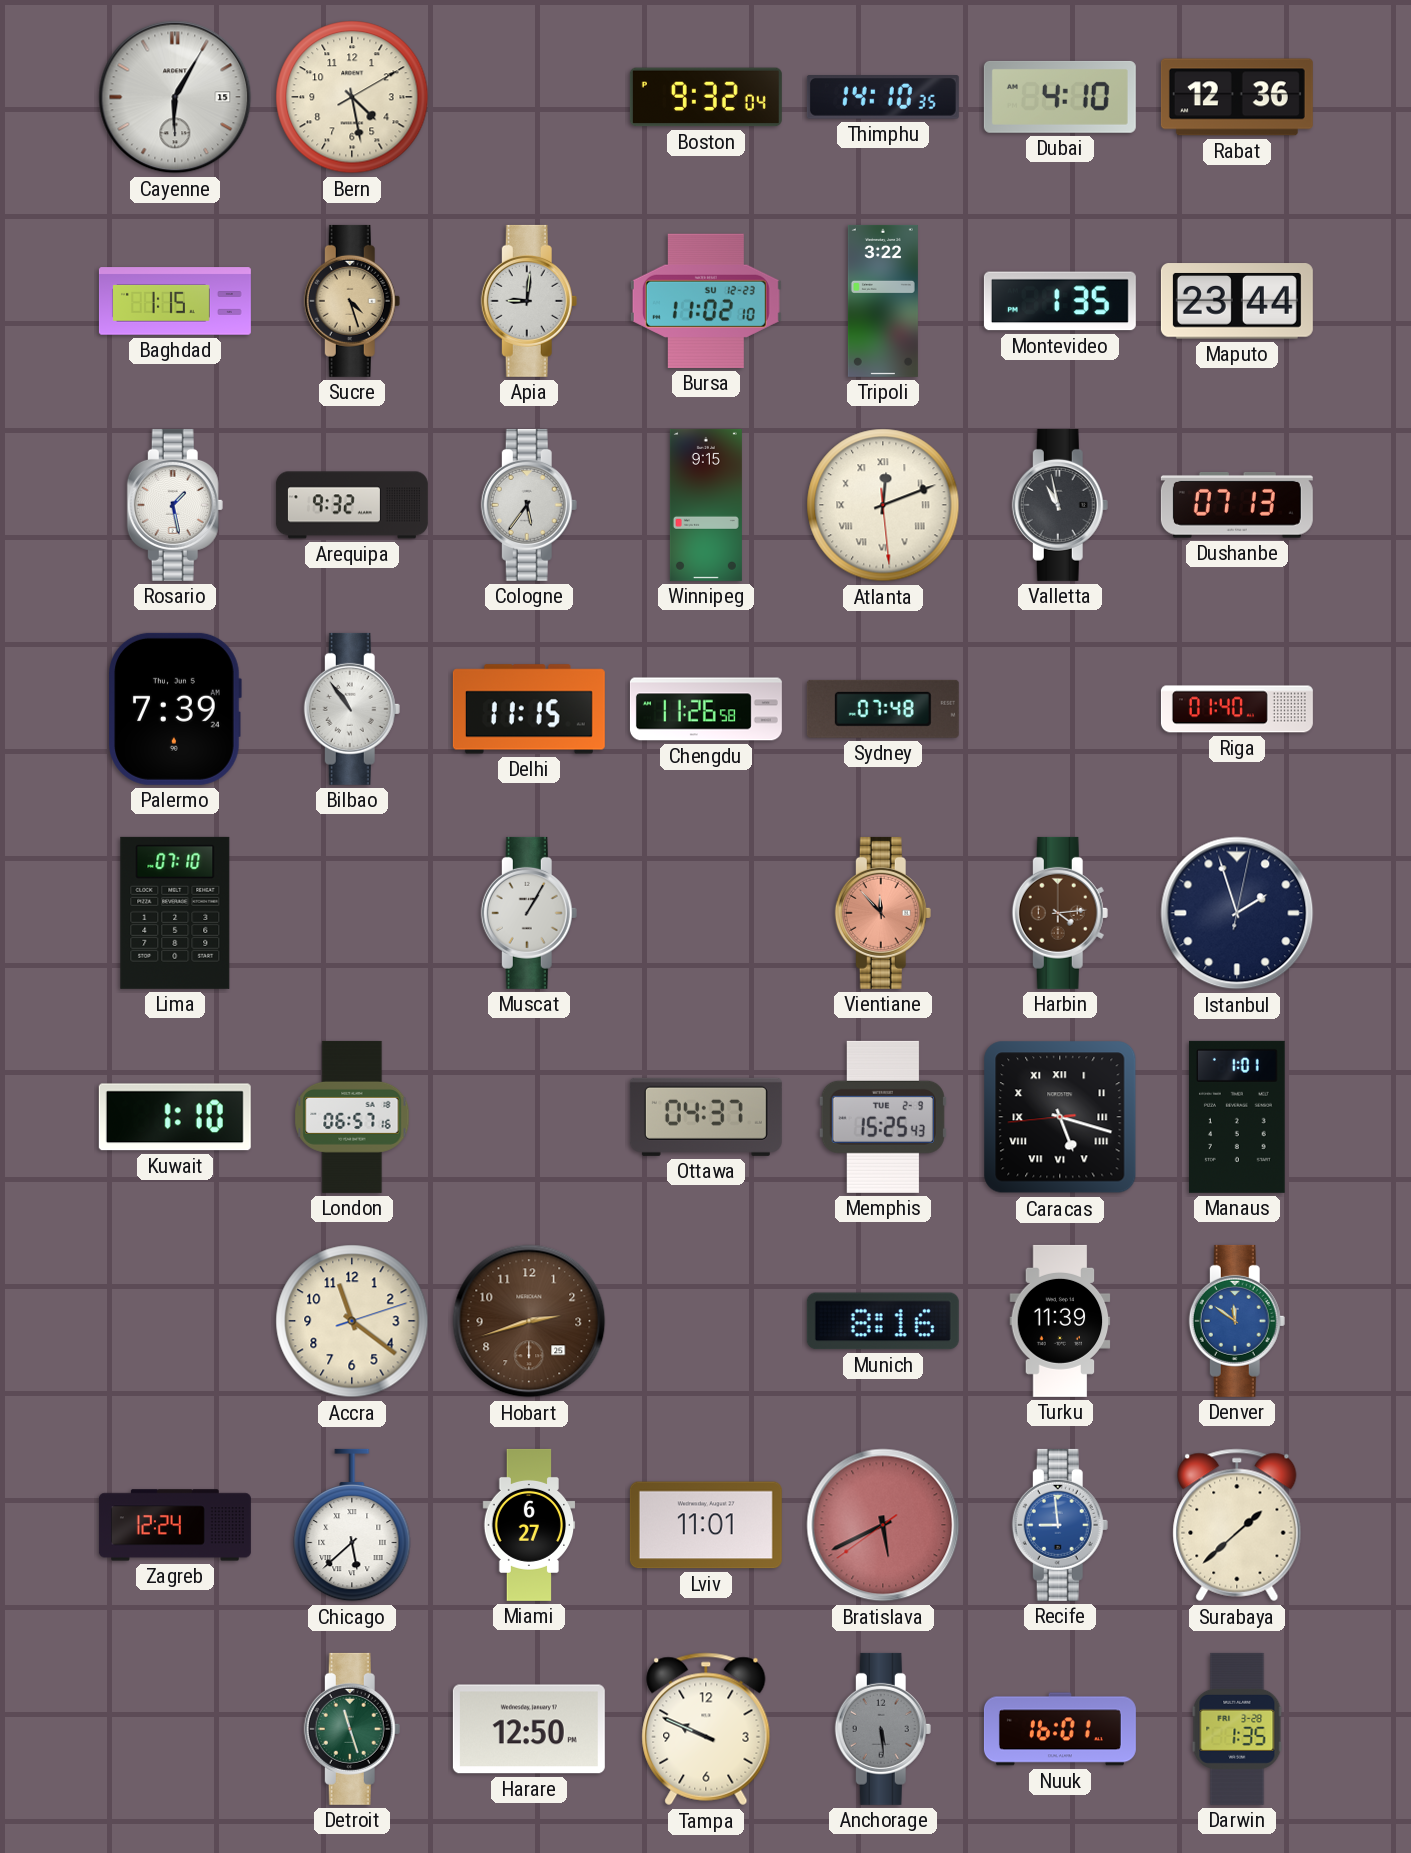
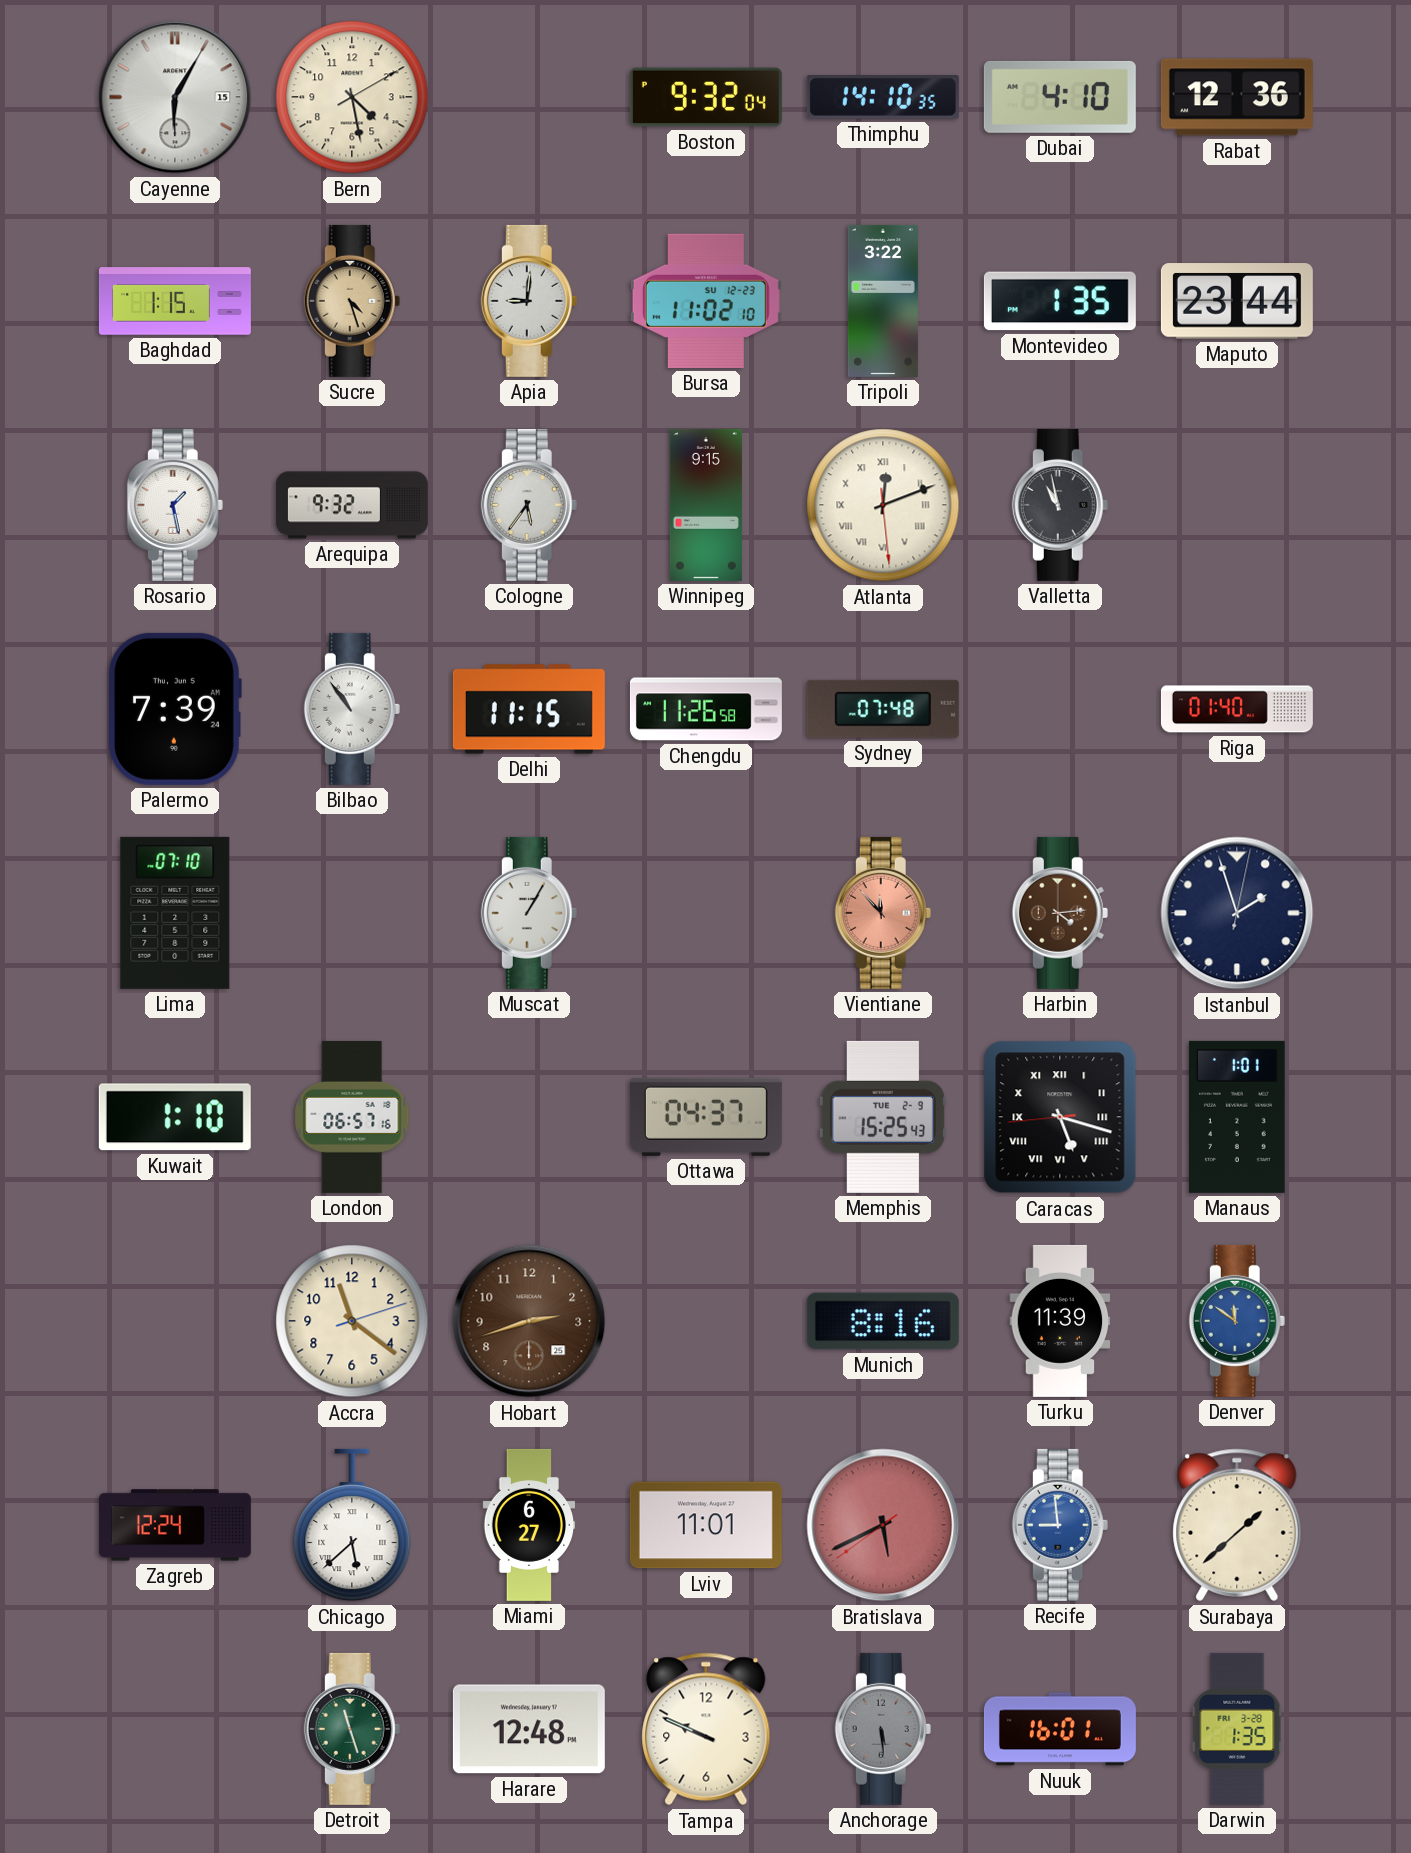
Dushanbe: 07:13 -> none
Harare: 12:50 -> 12:48
